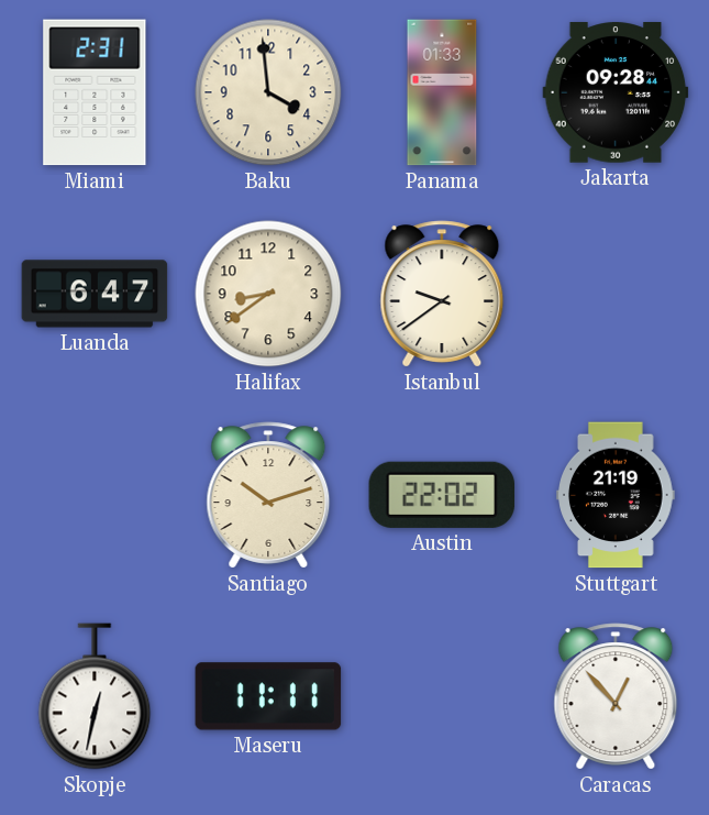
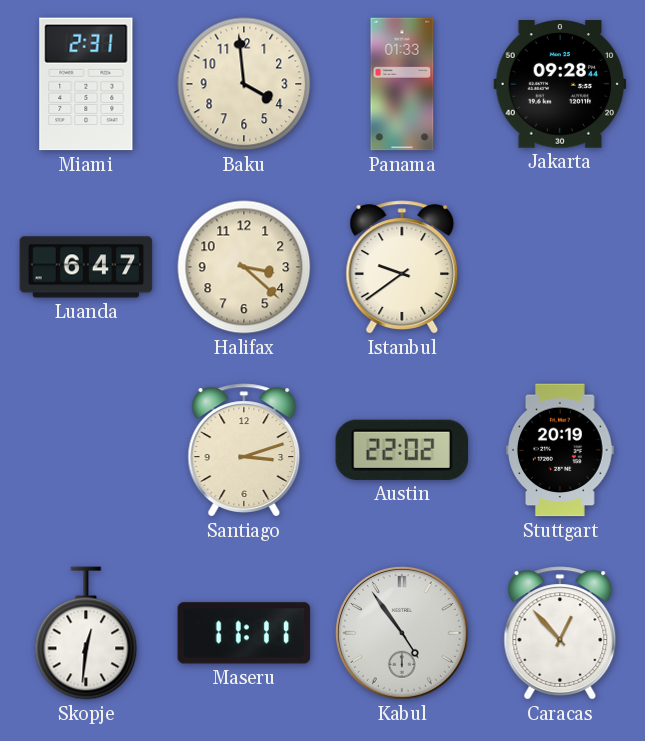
Halifax: 8:39 -> 3:22
Santiago: 10:12 -> 3:12
Stuttgart: 21:19 -> 20:19
Skopje: 12:32 -> 12:31
Kabul: none -> 4:54
